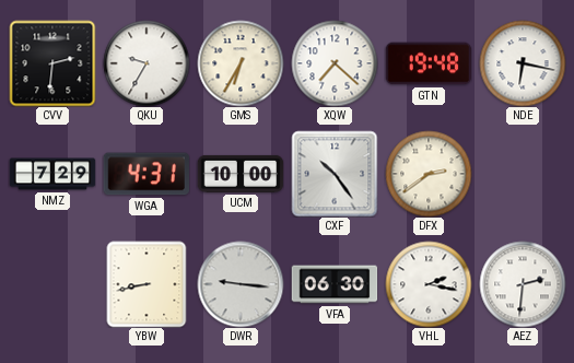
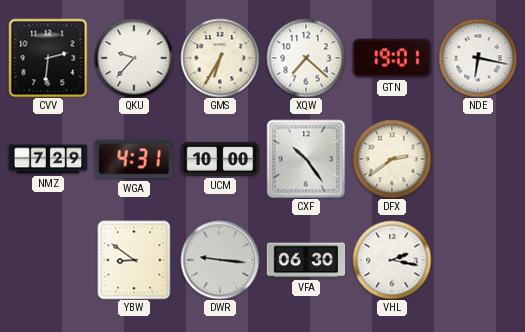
QKU: 9:35 -> 9:37
GTN: 19:48 -> 19:01
YBW: 8:43 -> 8:51
AEZ: 2:31 -> none
